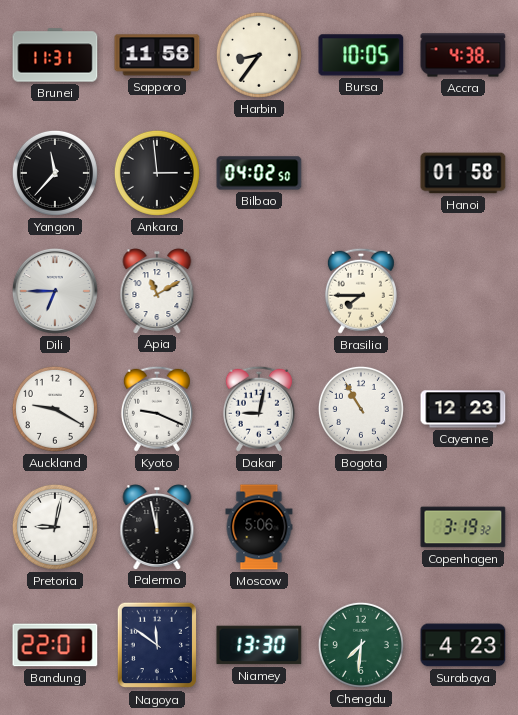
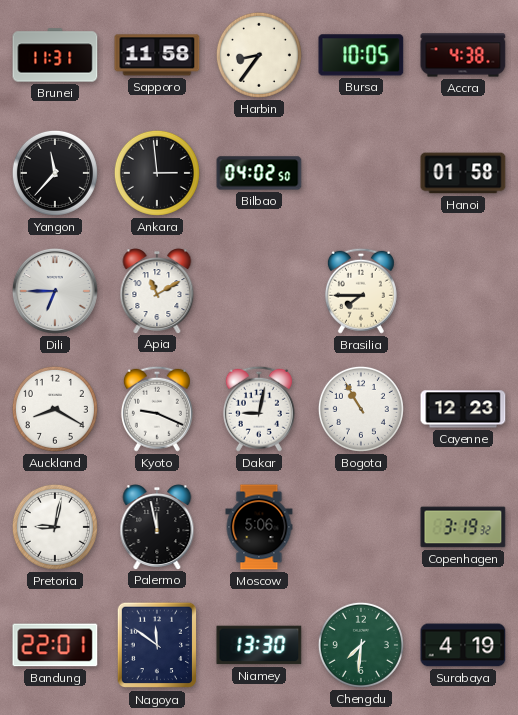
Auckland: 9:20 -> 8:20
Surabaya: 4:23 -> 4:19
